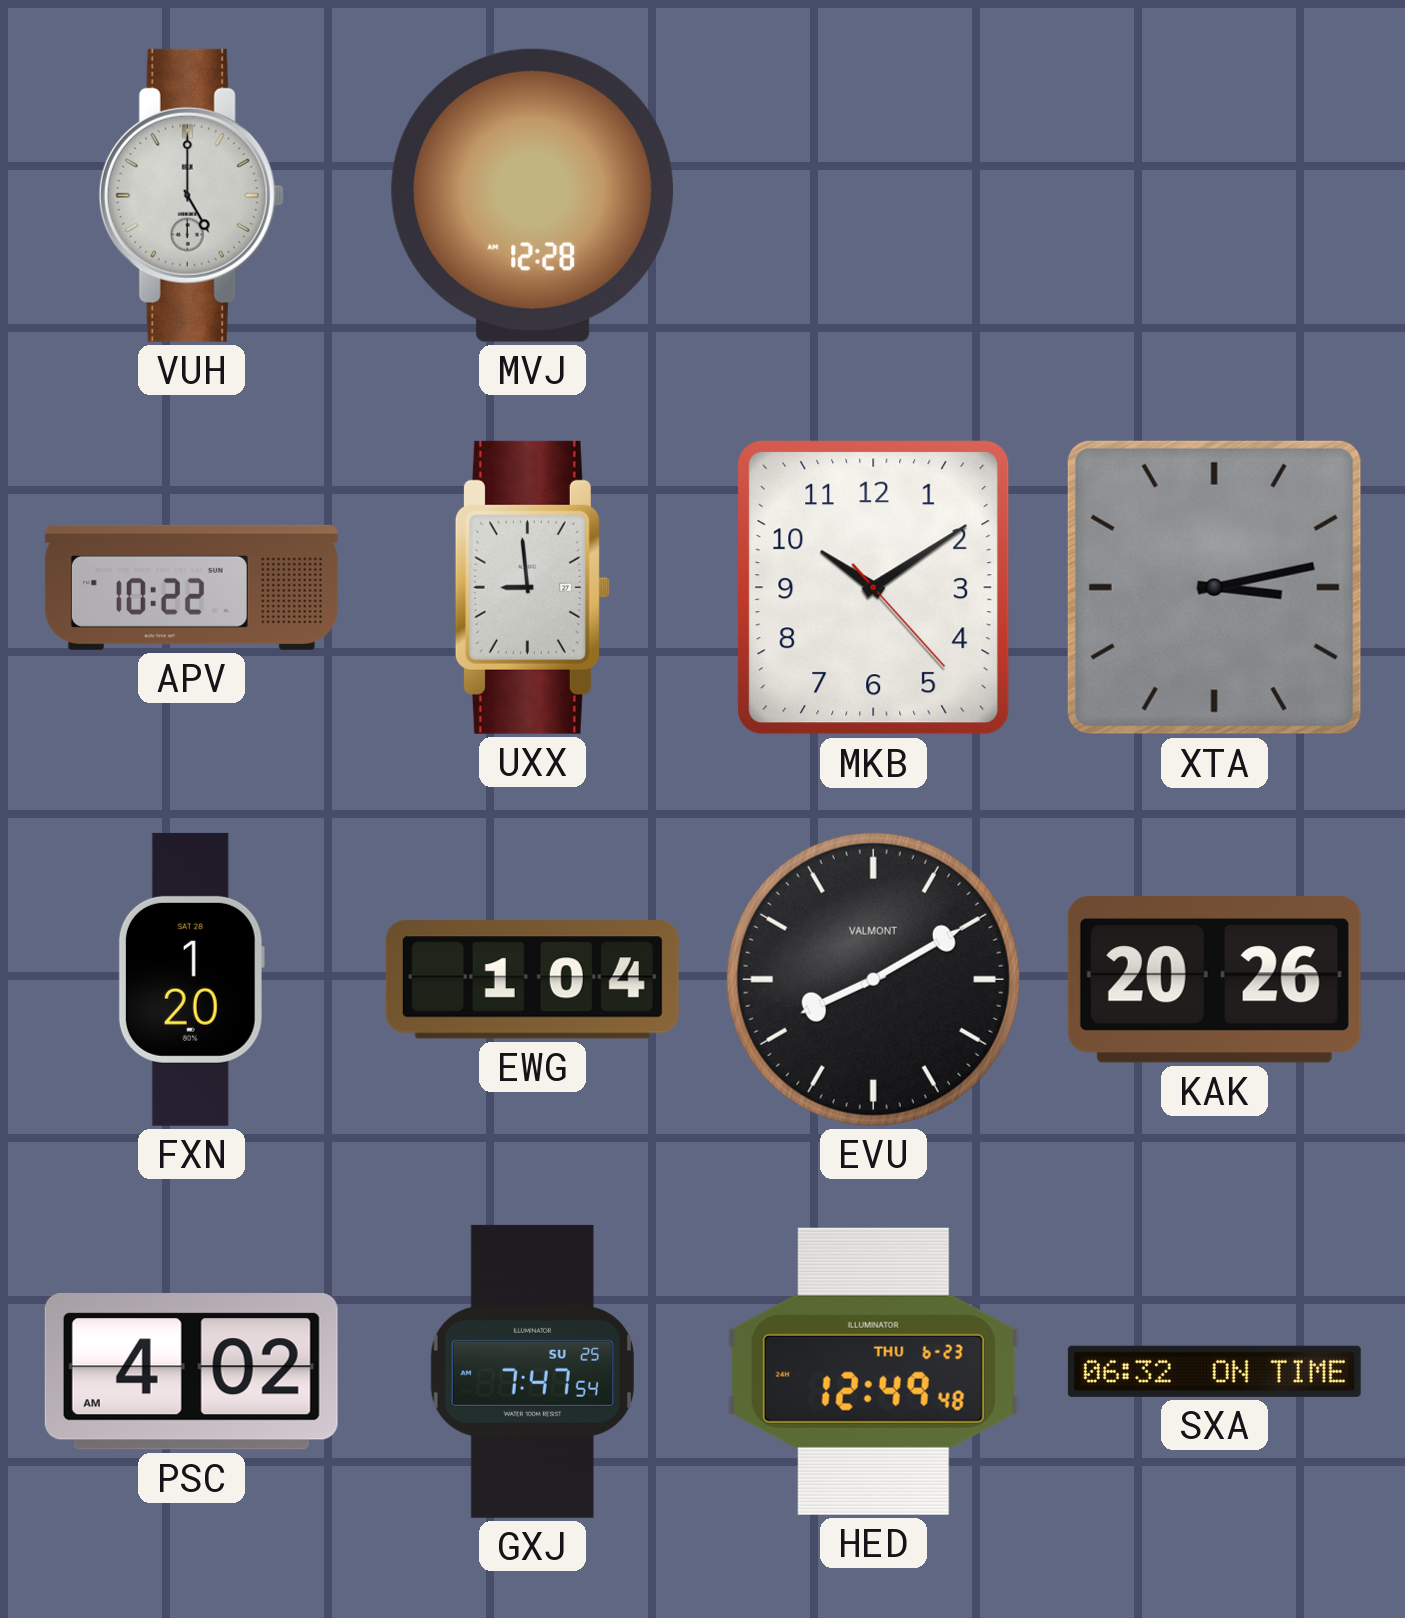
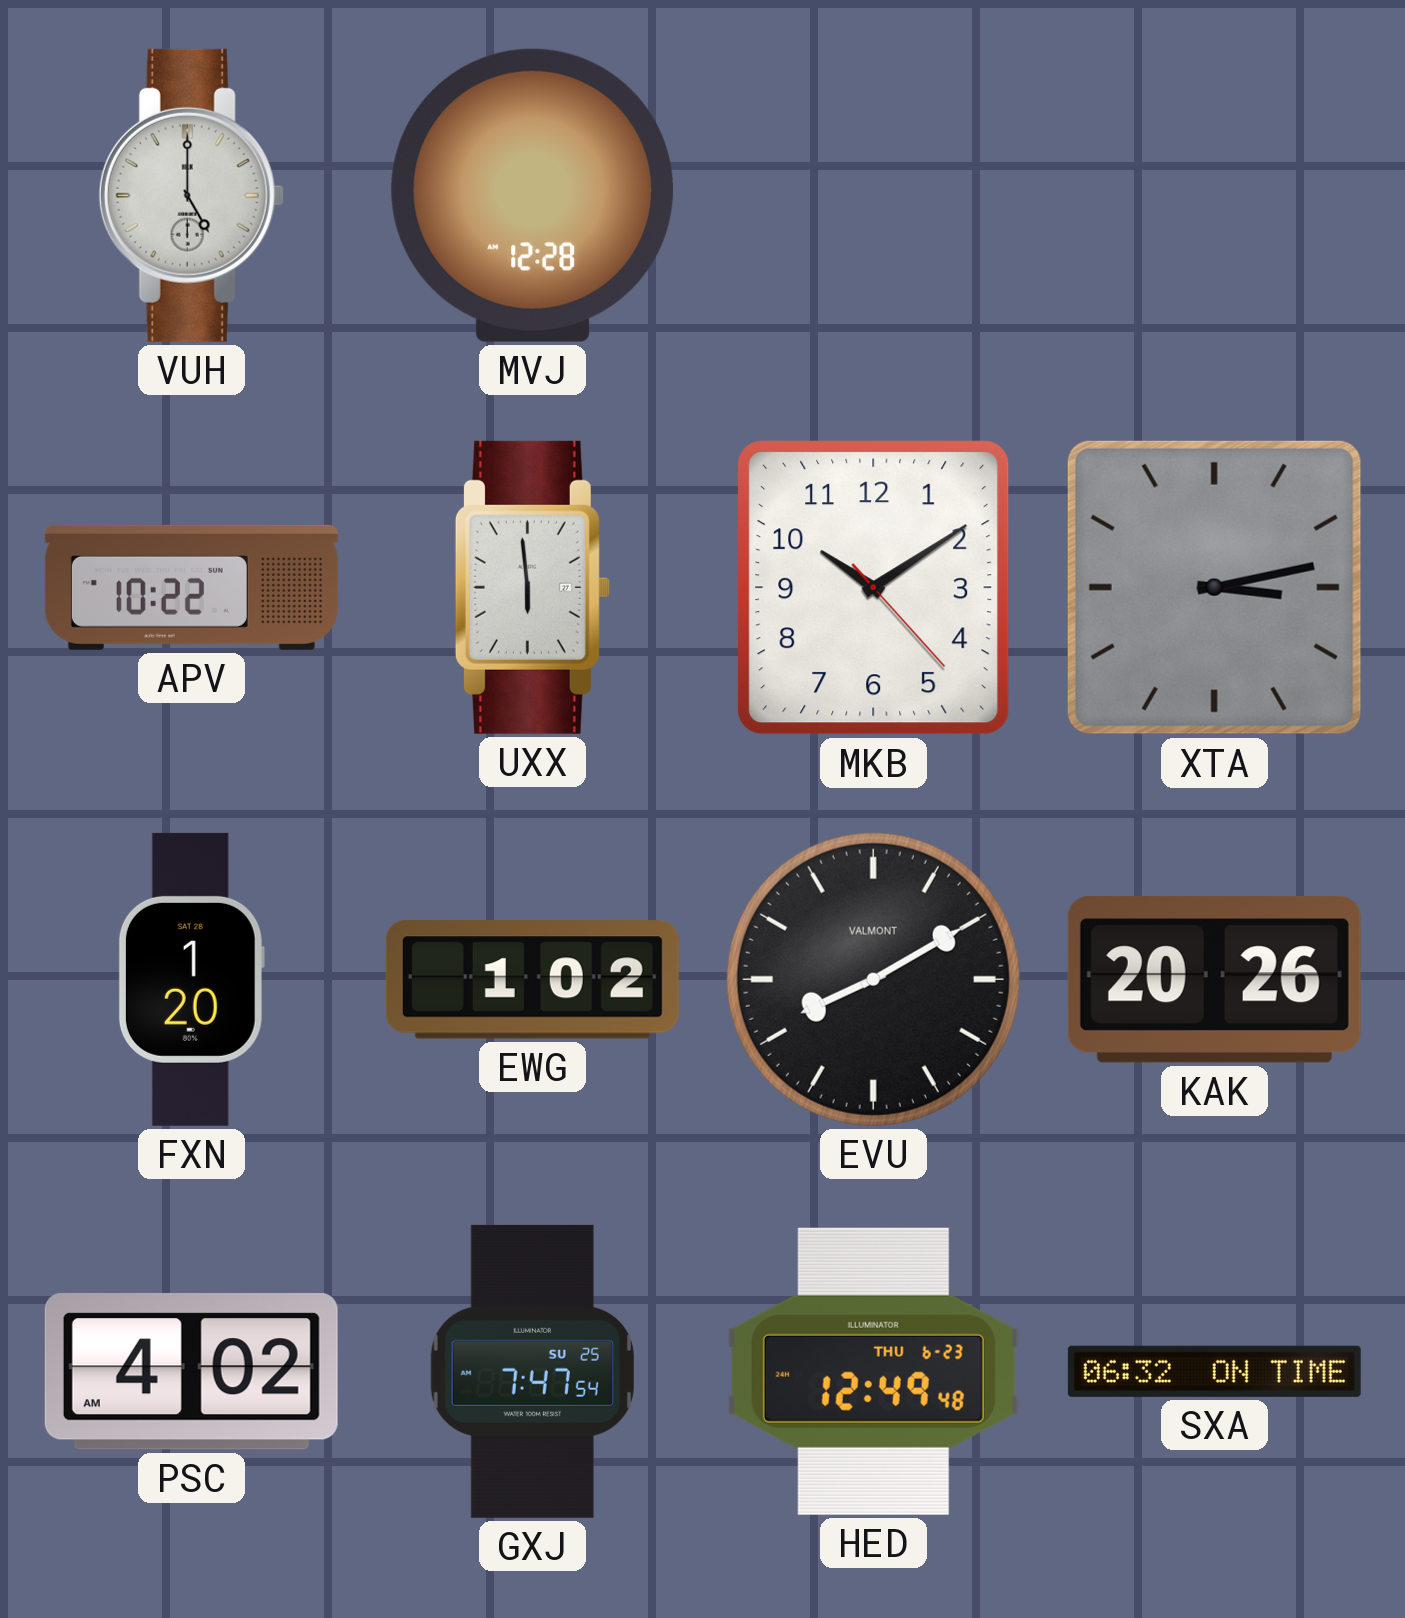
UXX: 8:59 -> 5:59
EWG: 1:04 -> 1:02
